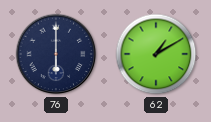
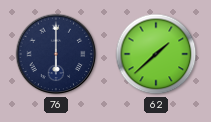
62: 1:10 -> 1:38
